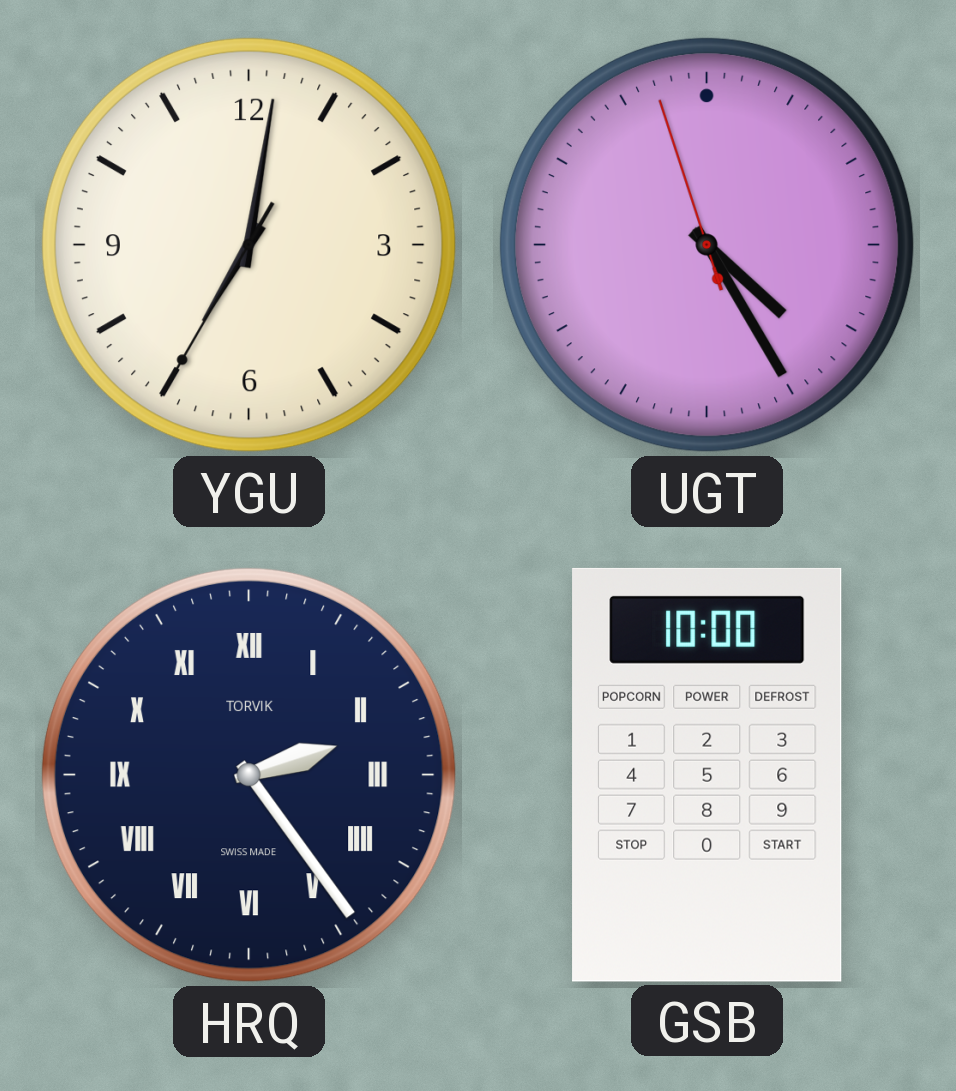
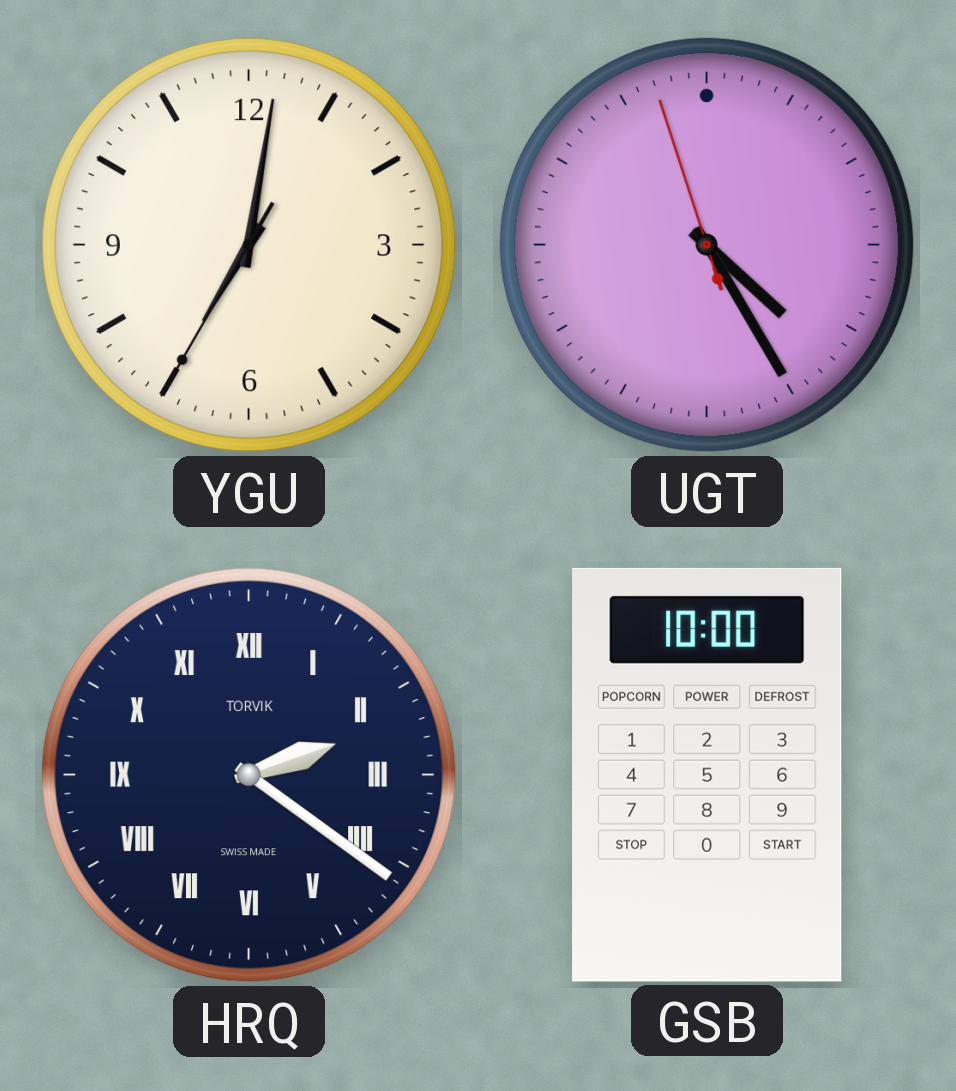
HRQ: 2:24 -> 2:21
